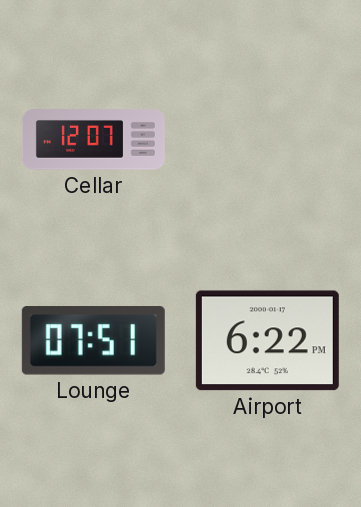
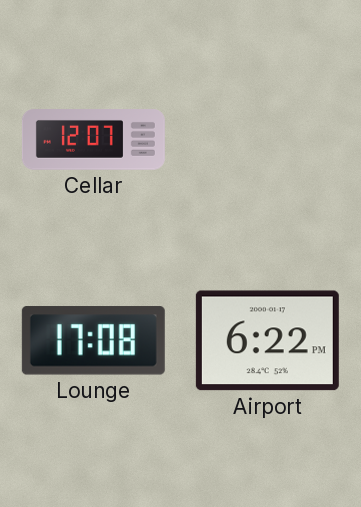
Lounge: 07:51 -> 17:08
